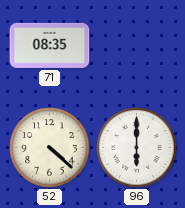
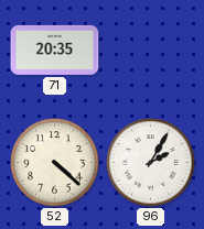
71: 08:35 -> 20:35
96: 6:00 -> 2:05
